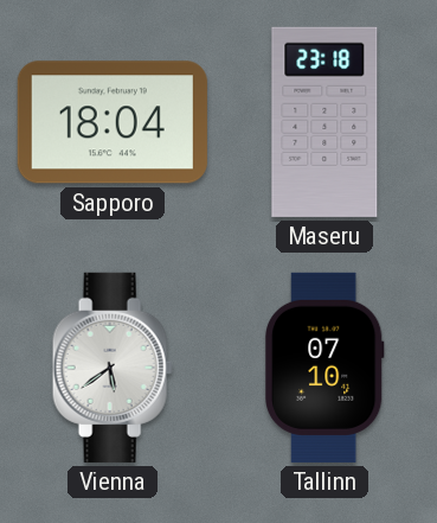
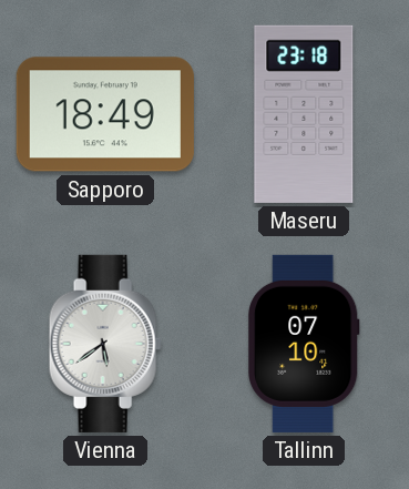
Sapporo: 18:04 -> 18:49
